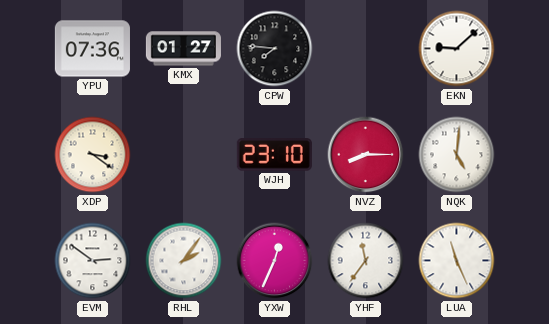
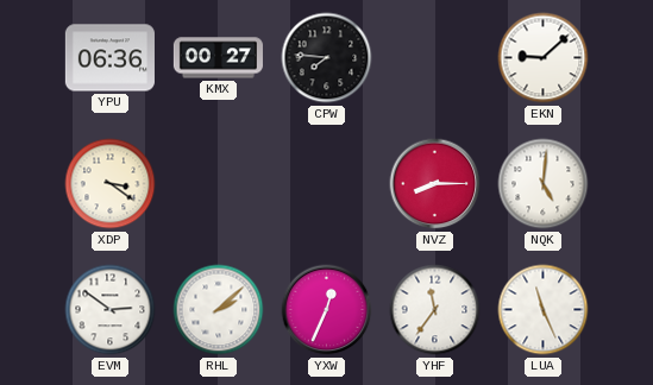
YPU: 07:36 -> 06:36
KMX: 01:27 -> 00:27
WJH: 23:10 -> none
RHL: 2:06 -> 2:08
